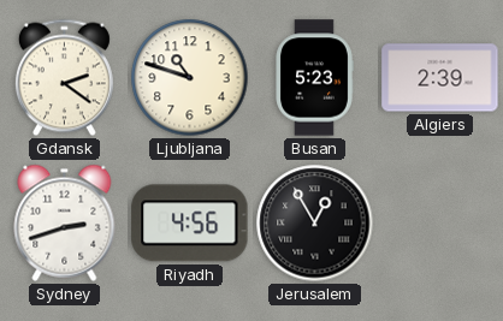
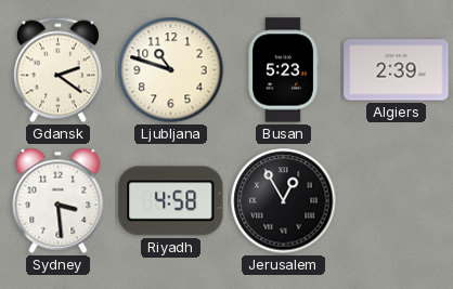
Sydney: 2:42 -> 3:29
Riyadh: 4:56 -> 4:58
